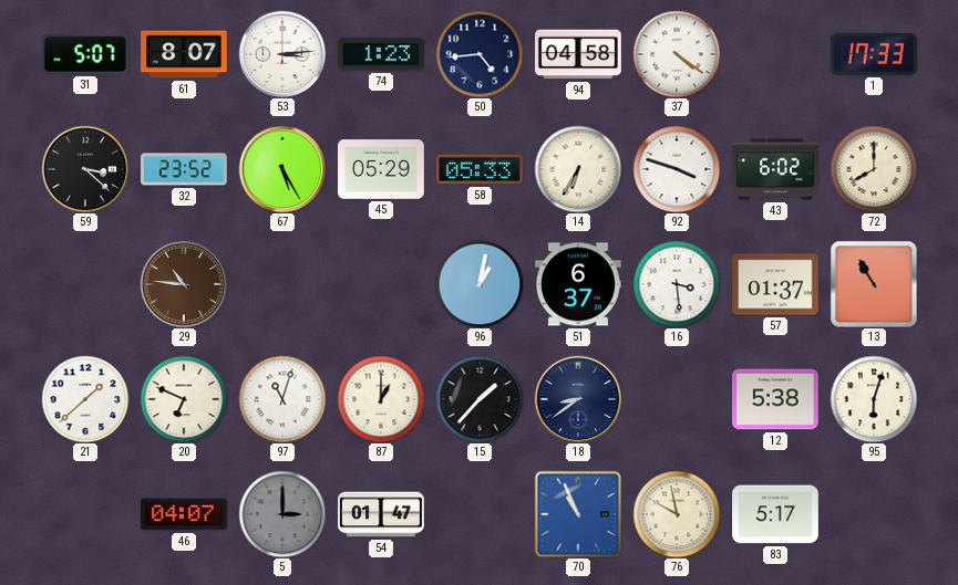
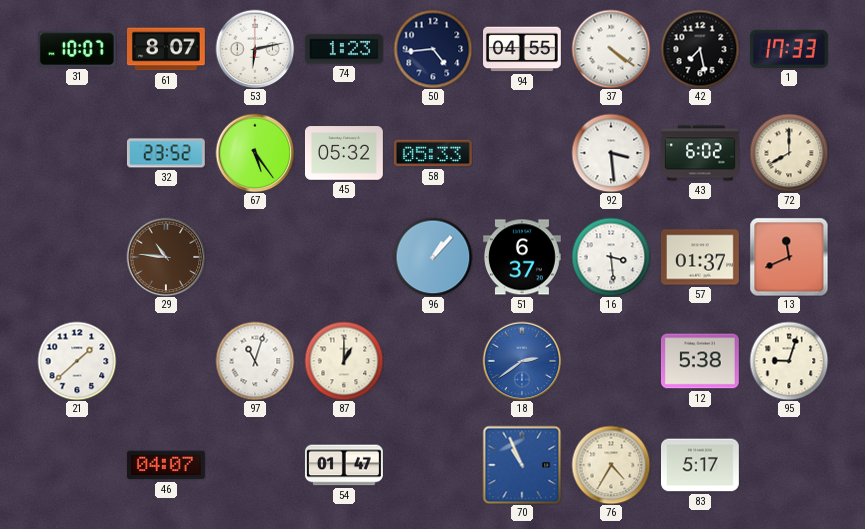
31: 5:07 -> 10:07
53: 3:14 -> 6:13
94: 04:58 -> 04:55
42: none -> 7:28
59: 3:22 -> none
67: 5:25 -> 5:24
45: 05:29 -> 05:32
14: 6:35 -> none
92: 3:48 -> 3:29
96: 1:02 -> 1:07
13: 10:55 -> 11:41
20: 6:49 -> none
15: 1:37 -> none
18: 8:39 -> 2:39
18 dial: navy -> blue
95: 6:03 -> 9:03
5: 3:00 -> none
76: 9:58 -> 4:35
